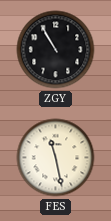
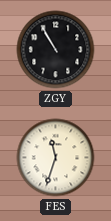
FES: 11:28 -> 11:33
